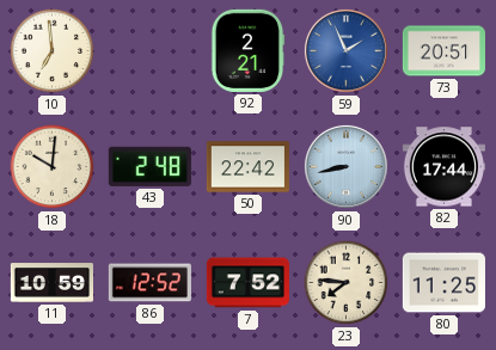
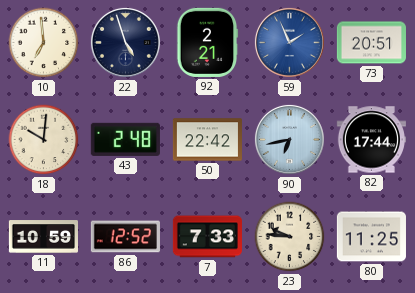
22: none -> 4:57
90: 8:43 -> 6:43
7: 7:52 -> 7:33
23: 7:46 -> 9:46
